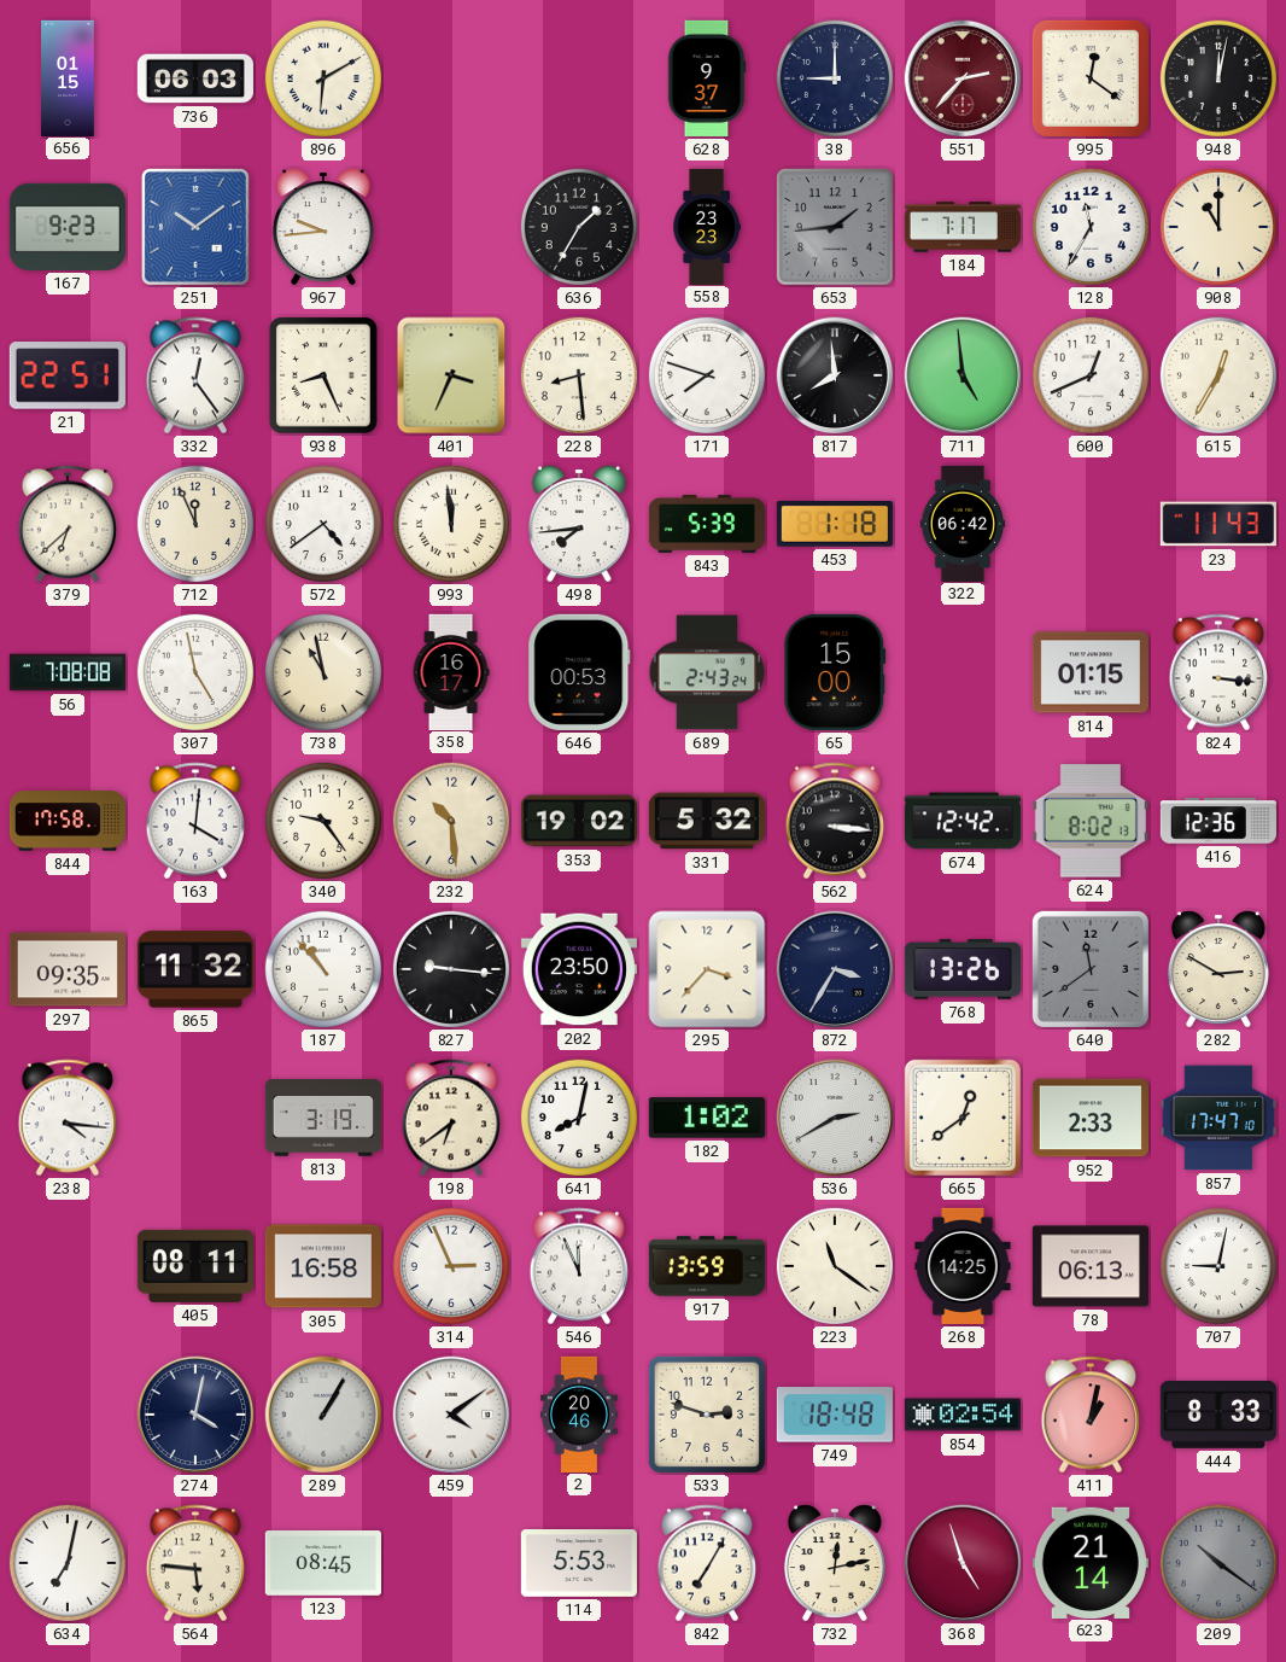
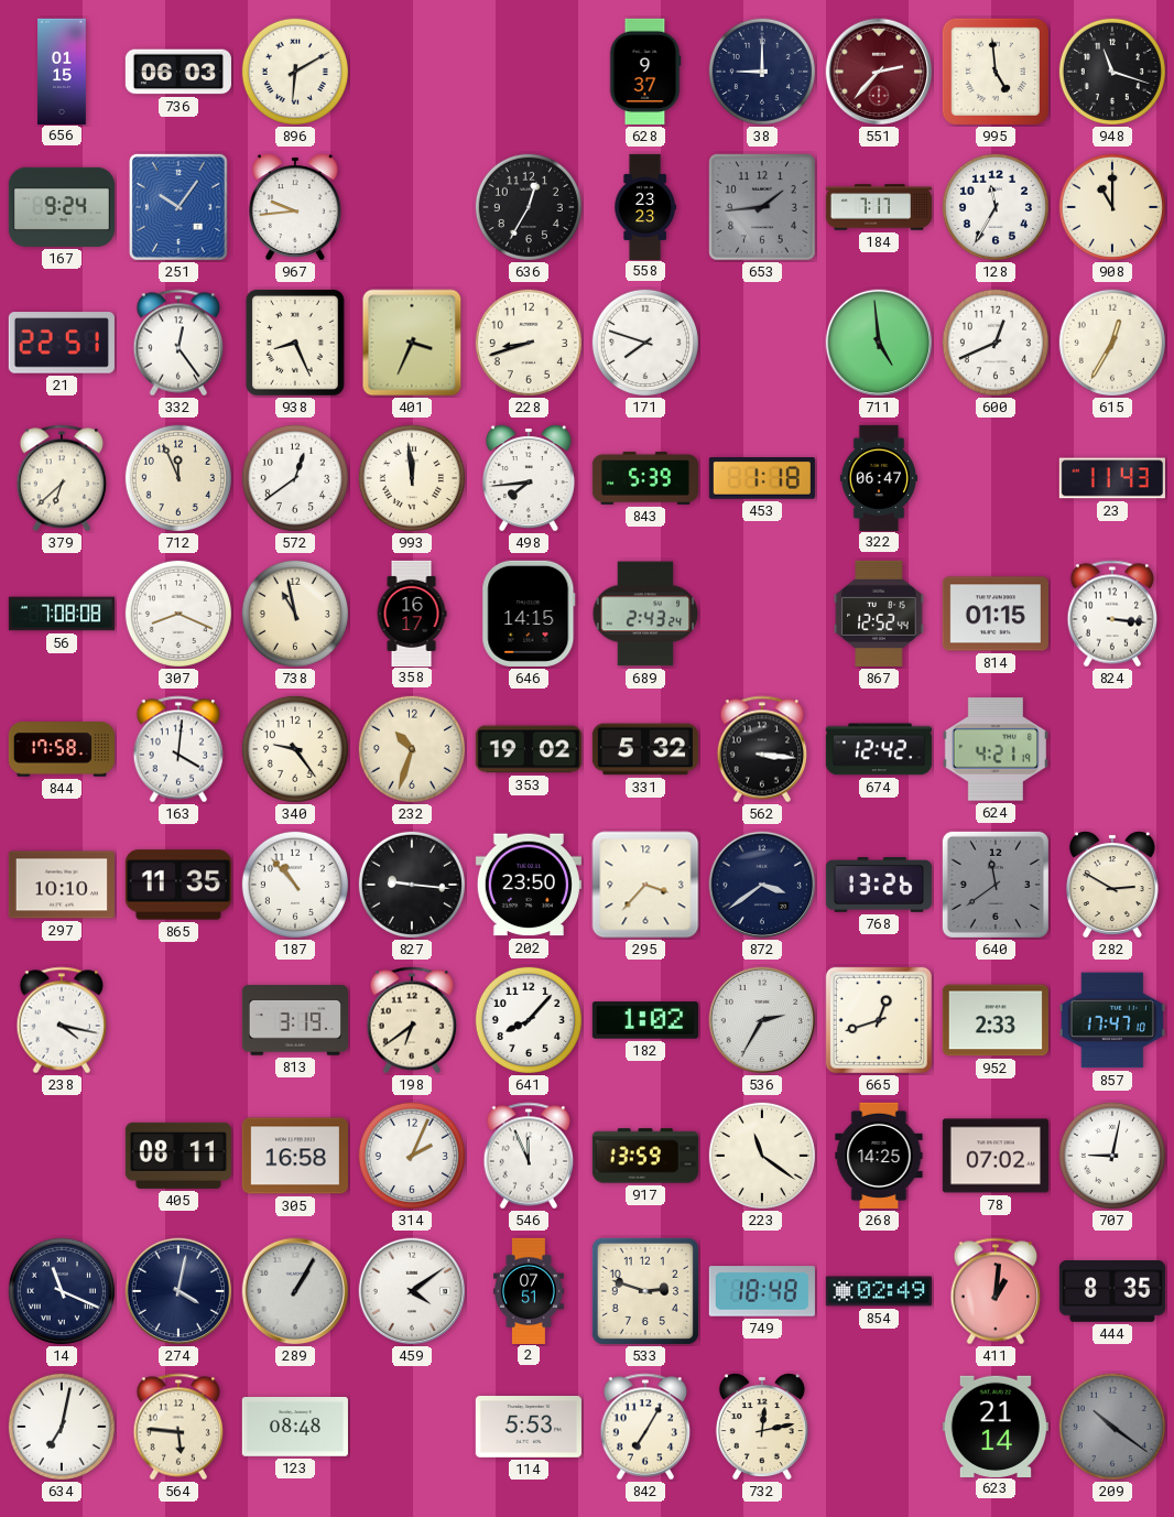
995: 12:21 -> 4:59
948: 12:02 -> 11:18
167: 9:23 -> 9:24
251: 10:09 -> 10:06
636: 1:35 -> 12:35
228: 8:29 -> 8:42
817: 7:59 -> none
572: 4:39 -> 12:39
322: 06:42 -> 06:47
307: 4:58 -> 8:19
646: 00:53 -> 14:15
65: 15:00 -> none
867: none -> 12:52
232: 10:29 -> 10:33
624: 8:02 -> 4:21
416: 12:36 -> none
297: 09:35 -> 10:10
865: 11:32 -> 11:35
872: 3:35 -> 3:39
238: 4:16 -> 4:17
641: 8:02 -> 8:07
536: 2:40 -> 2:35
665: 12:39 -> 12:42
314: 2:56 -> 2:04
78: 06:13 -> 07:02
14: none -> 11:19
2: 20:46 -> 07:51
854: 02:54 -> 02:49
411: 1:02 -> 1:01
444: 8:33 -> 8:35
123: 08:45 -> 08:48
368: 4:57 -> none
